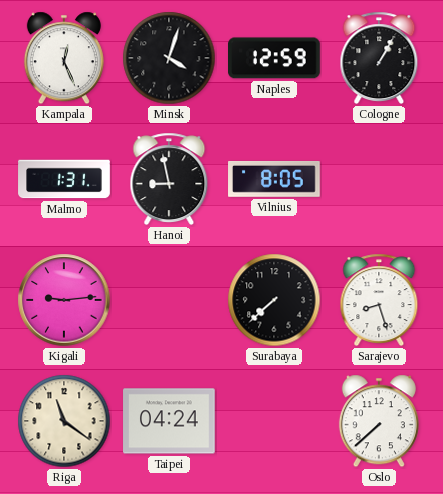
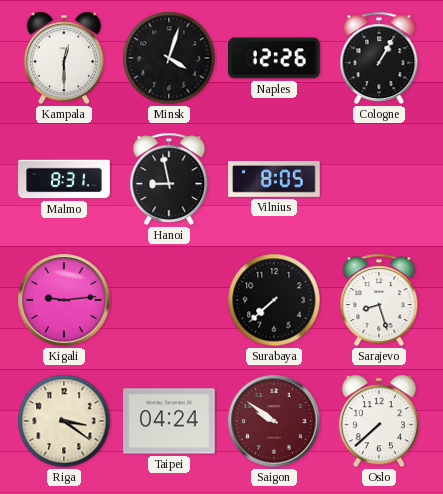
Kampala: 12:26 -> 12:30
Naples: 12:59 -> 12:26
Malmo: 1:31 -> 8:31
Riga: 11:21 -> 3:21
Saigon: none -> 9:51
